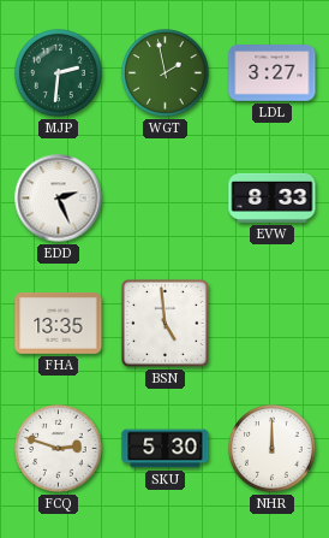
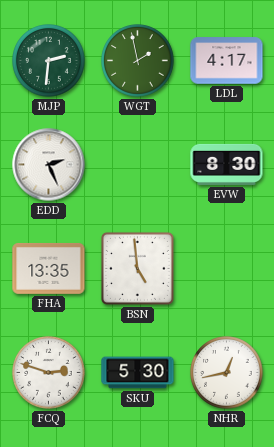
LDL: 3:27 -> 4:17
EVW: 8:33 -> 8:30
NHR: 12:00 -> 12:43
